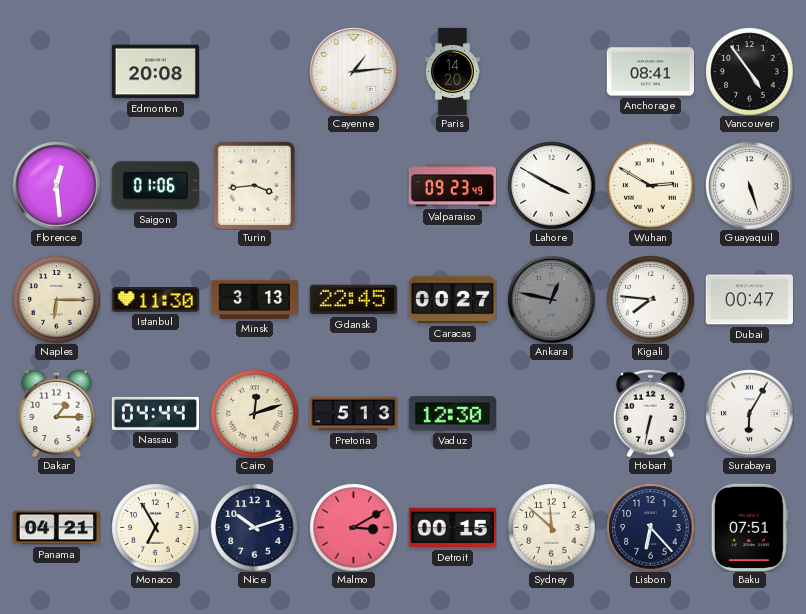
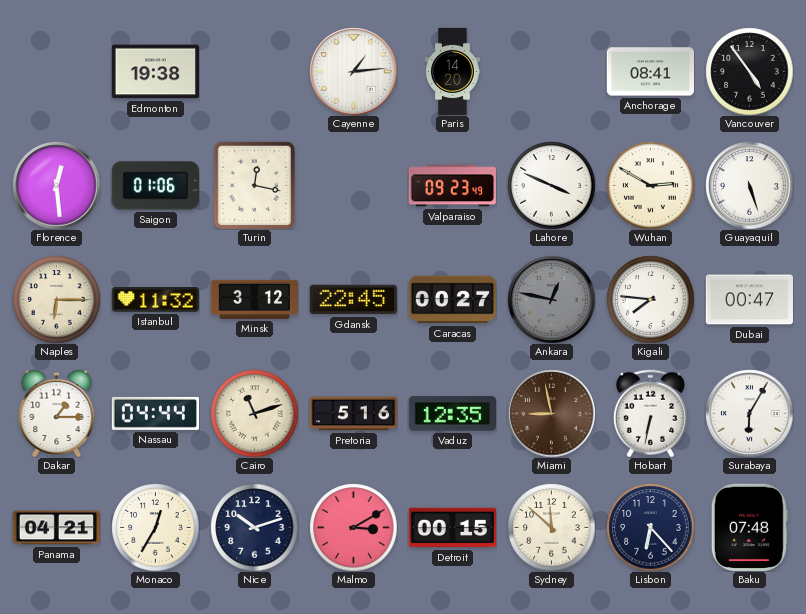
Edmonton: 20:08 -> 19:38
Turin: 3:44 -> 12:17
Lahore: 3:50 -> 3:49
Istanbul: 11:30 -> 11:32
Minsk: 3:13 -> 3:12
Cairo: 12:12 -> 11:12
Pretoria: 5:13 -> 5:16
Vaduz: 12:30 -> 12:35
Miami: none -> 8:58
Monaco: 6:55 -> 12:35
Baku: 07:51 -> 07:48
